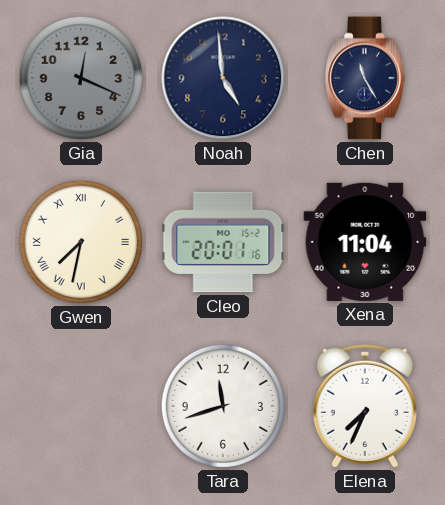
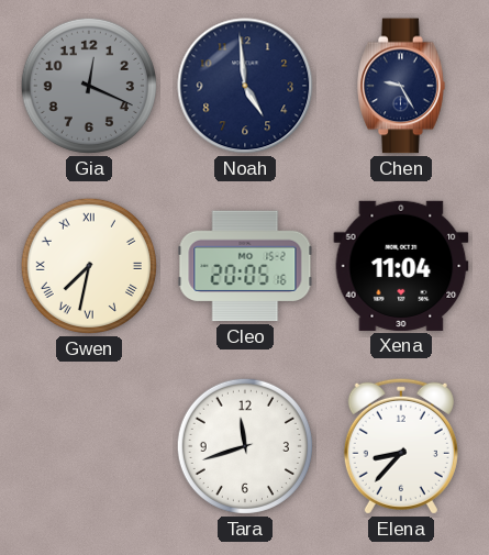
Chen: 11:25 -> 9:25
Cleo: 20:01 -> 20:05
Elena: 7:34 -> 8:37
